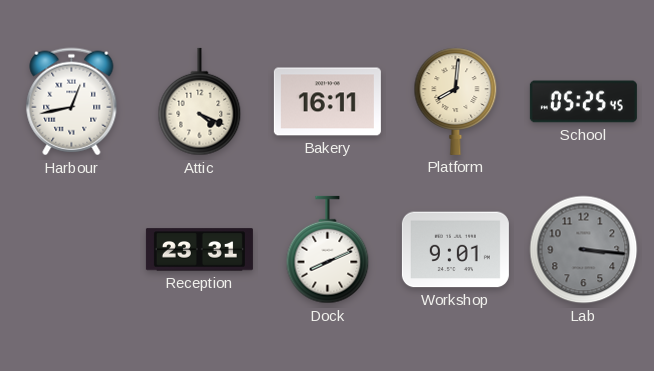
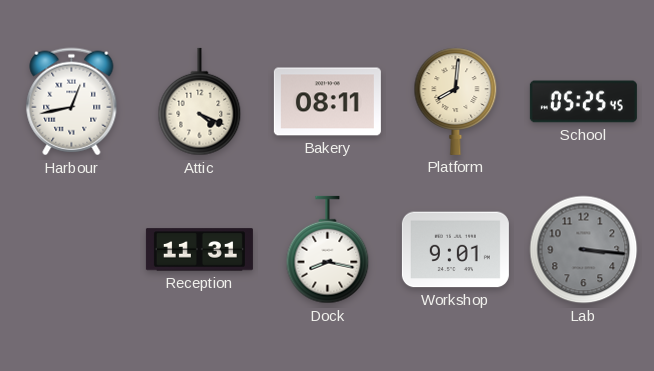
Bakery: 16:11 -> 08:11
Reception: 23:31 -> 11:31
Dock: 8:11 -> 8:17
